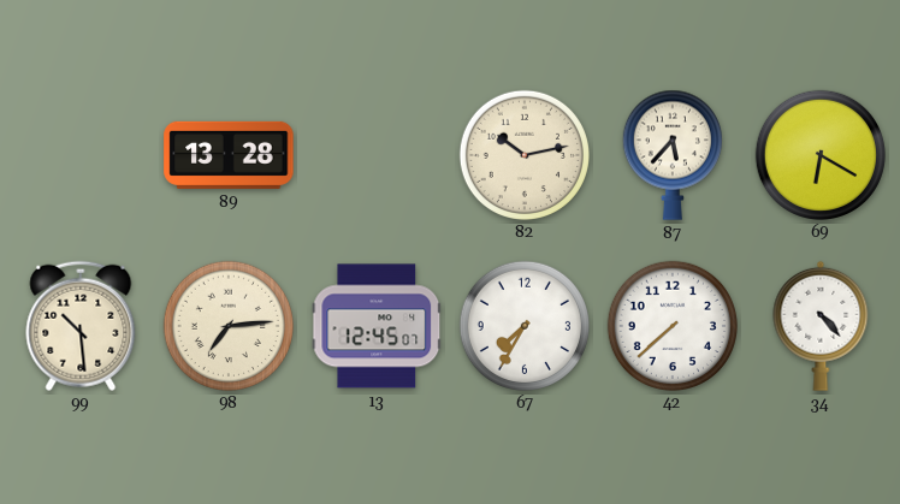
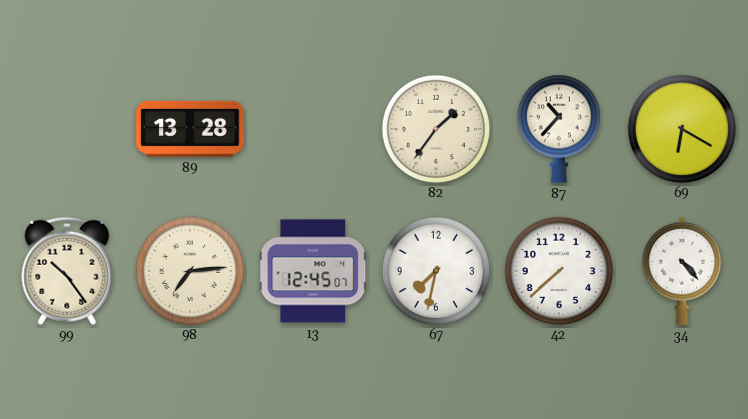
82: 10:13 -> 1:36
87: 5:37 -> 10:37
99: 10:29 -> 10:24
67: 7:35 -> 7:32
